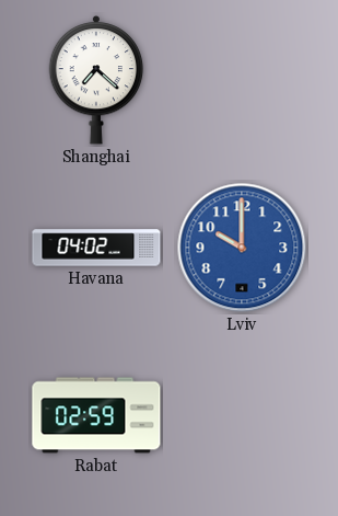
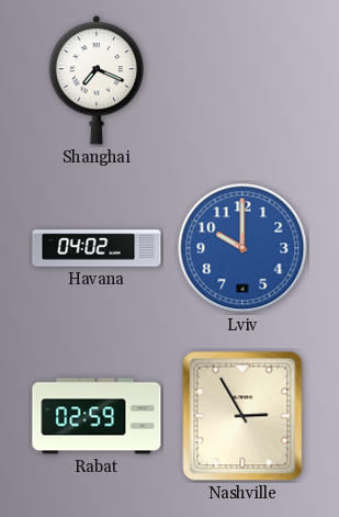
Shanghai: 7:22 -> 7:19
Nashville: none -> 2:55
